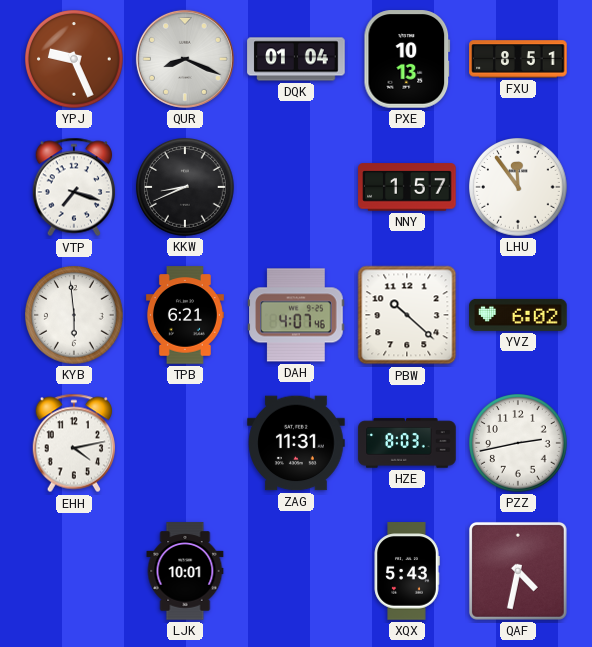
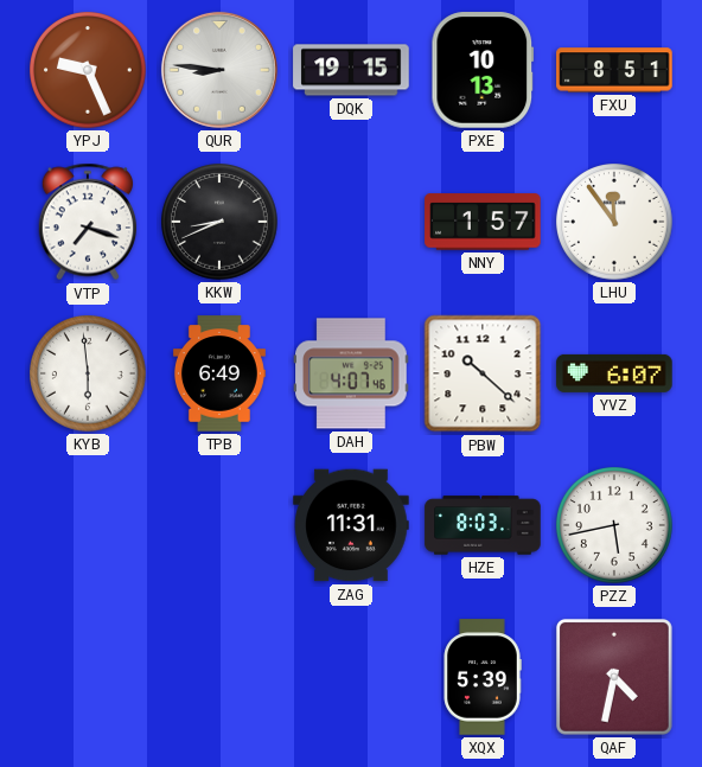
QUR: 8:19 -> 8:46
DQK: 01:04 -> 19:15
TPB: 6:21 -> 6:49
YVZ: 6:02 -> 6:07
EHH: 4:13 -> none
PZZ: 2:43 -> 5:43
LJK: 10:01 -> none
XQX: 5:43 -> 5:39
